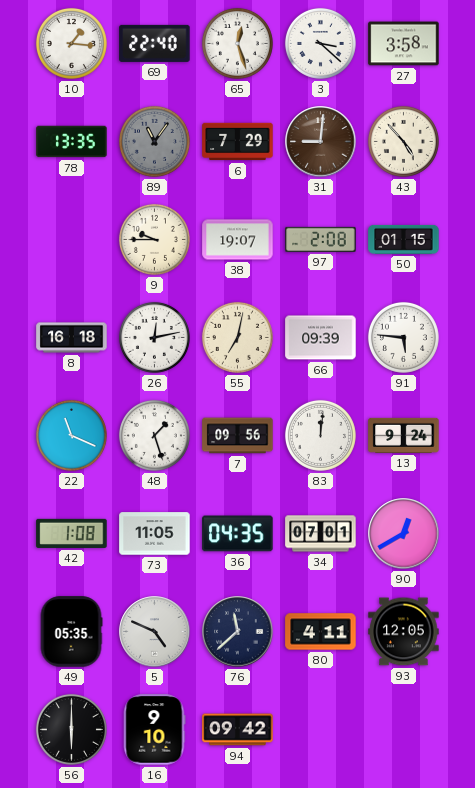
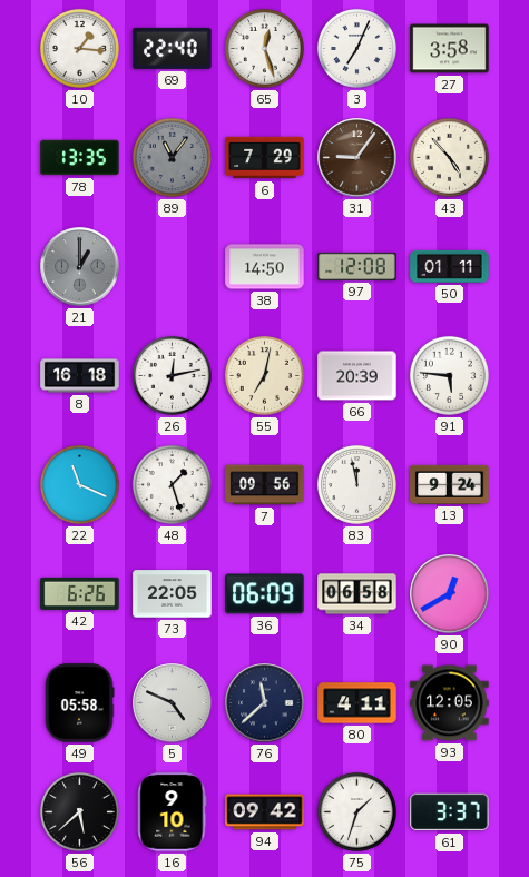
3: 3:22 -> 7:04
31: 9:01 -> 9:06
21: none -> 1:00
9: 9:45 -> none
38: 19:07 -> 14:50
97: 2:08 -> 12:08
50: 01:15 -> 01:11
66: 09:39 -> 20:39
83: 12:01 -> 11:58
42: 1:08 -> 6:26
73: 11:05 -> 22:05
36: 04:35 -> 06:09
34: 07:01 -> 06:58
49: 05:35 -> 05:58
56: 6:00 -> 5:38
75: none -> 1:33
61: none -> 3:37
